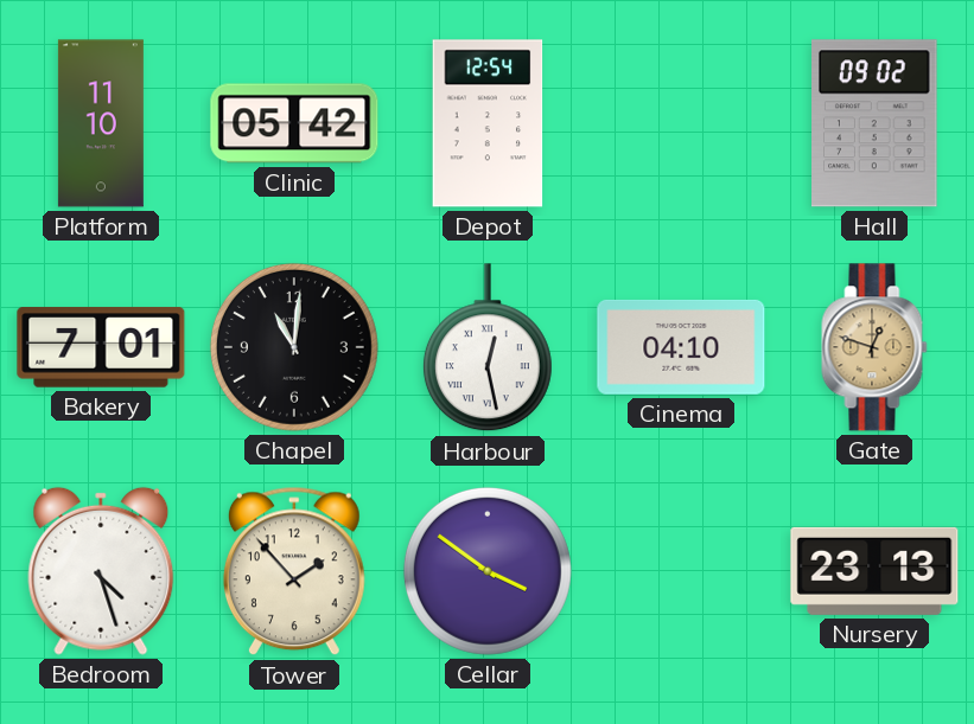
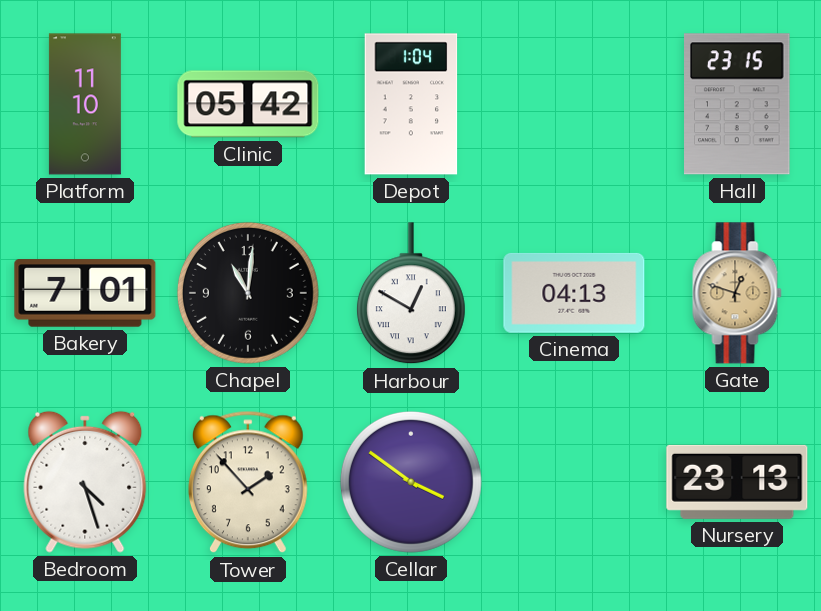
Depot: 12:54 -> 1:04
Hall: 09:02 -> 23:15
Harbour: 12:28 -> 12:50
Cinema: 04:10 -> 04:13
